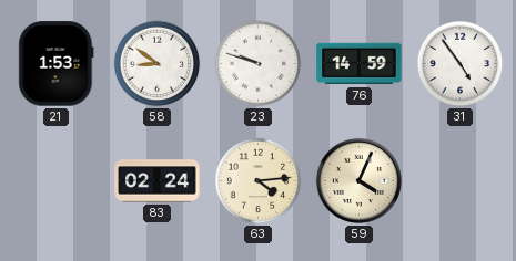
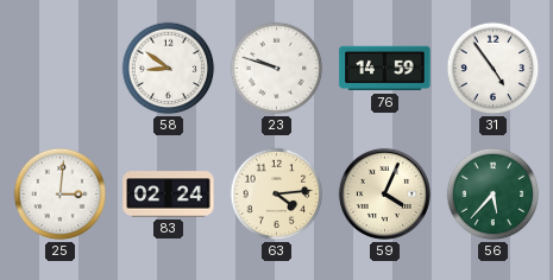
21: 1:53 -> none
25: none -> 3:01
56: none -> 5:37
